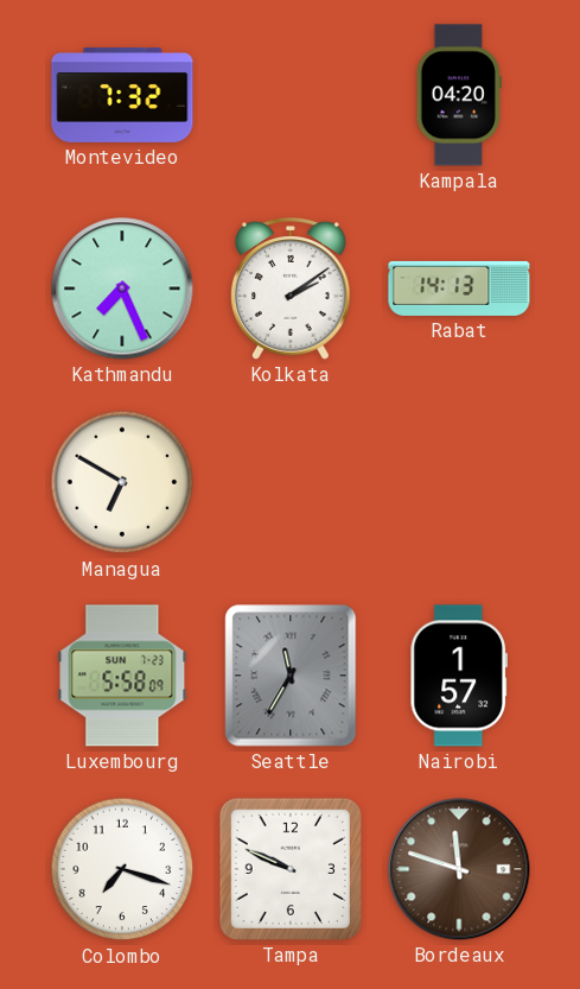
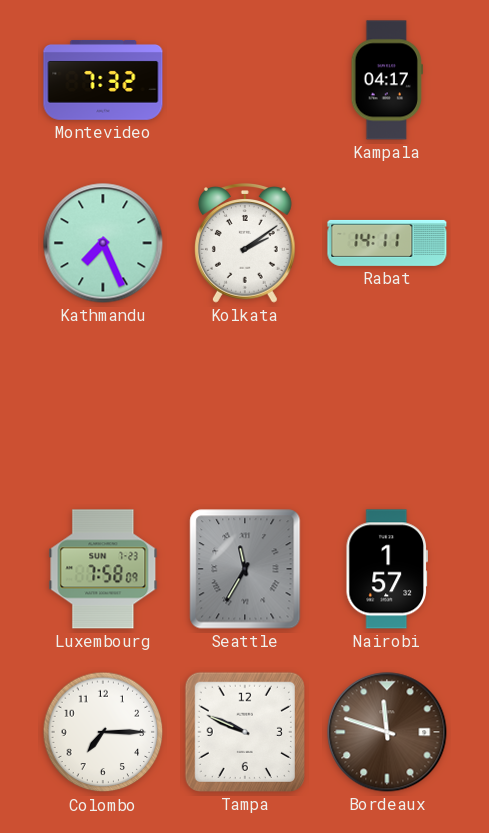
Kampala: 04:20 -> 04:17
Rabat: 14:13 -> 14:11
Managua: 6:50 -> none
Luxembourg: 5:58 -> 7:58
Colombo: 7:18 -> 7:15
